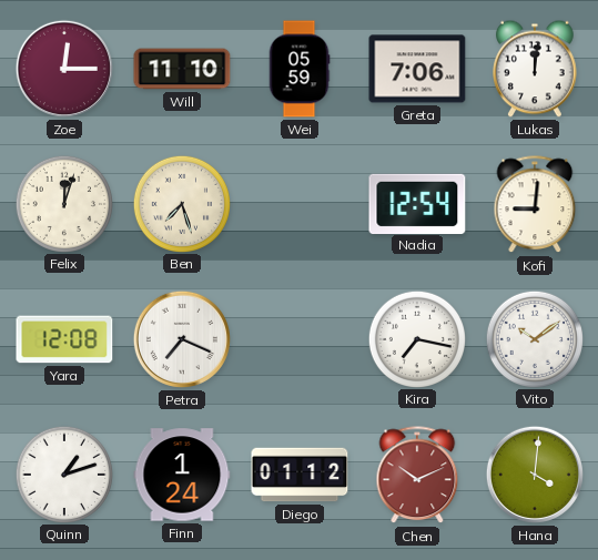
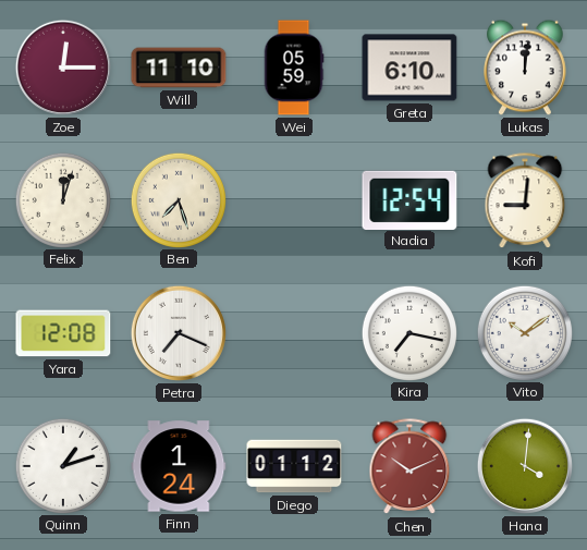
Greta: 7:06 -> 6:10
